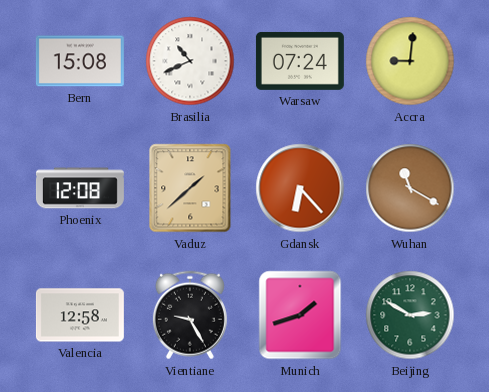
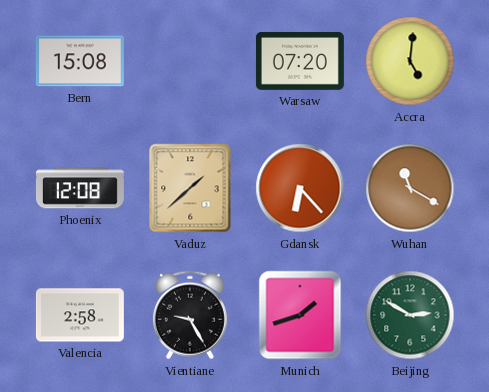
Brasilia: 10:41 -> none
Warsaw: 07:24 -> 07:20
Accra: 9:01 -> 5:01
Valencia: 12:58 -> 2:58
